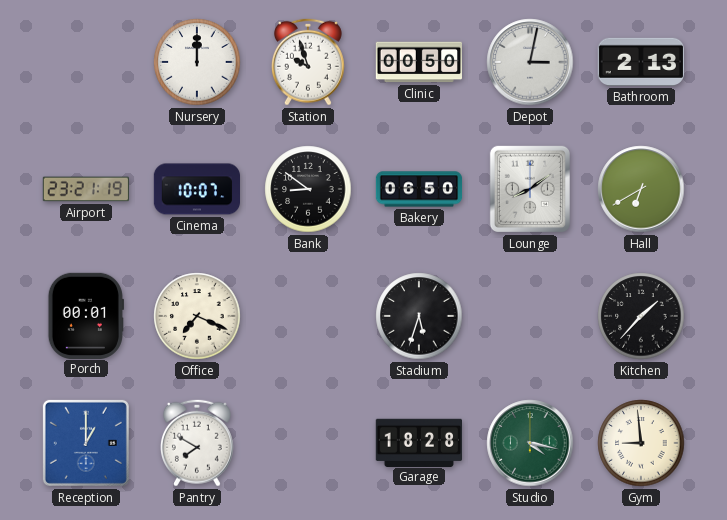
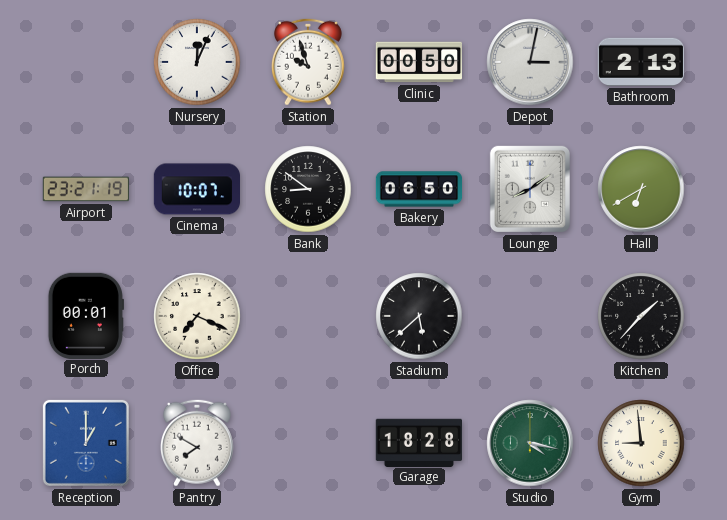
Nursery: 12:00 -> 12:04
Stadium: 5:33 -> 5:38
